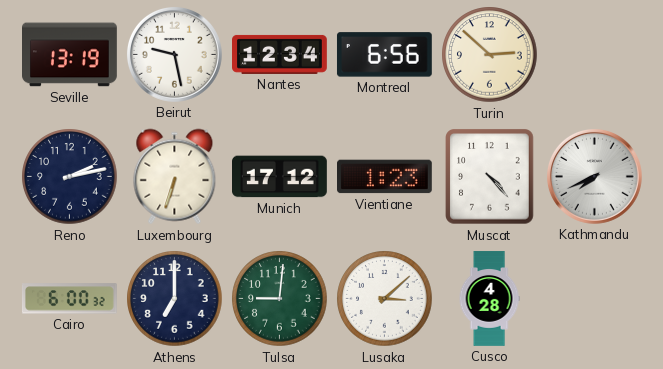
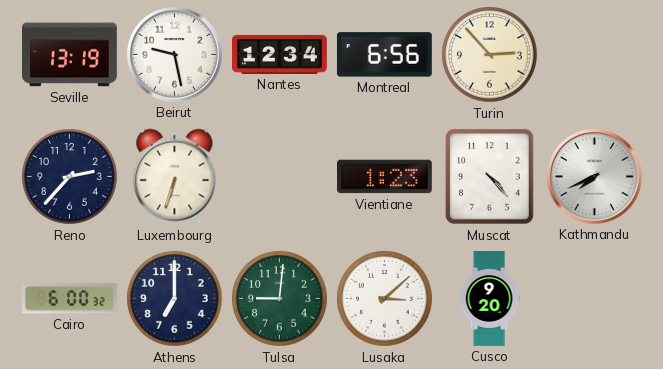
Turin: 2:52 -> 2:53
Reno: 2:13 -> 2:37
Munich: 17:12 -> none
Cusco: 4:28 -> 9:20
